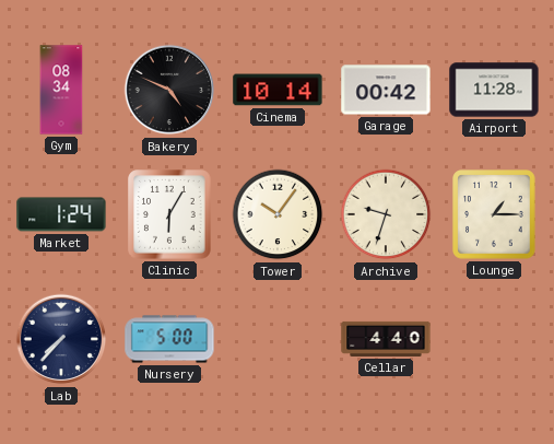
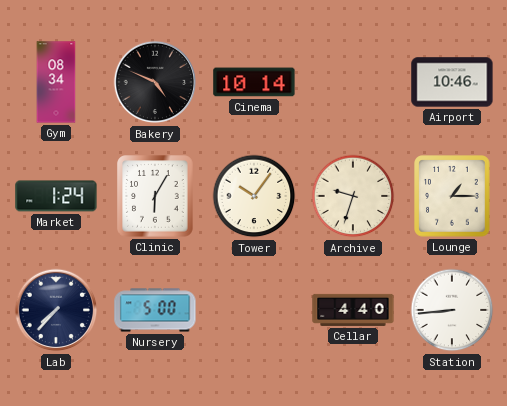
Garage: 00:42 -> none
Airport: 11:28 -> 10:46
Station: none -> 8:44
